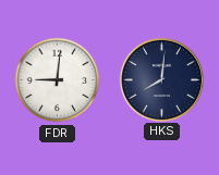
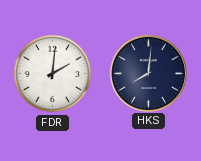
FDR: 9:01 -> 2:01
